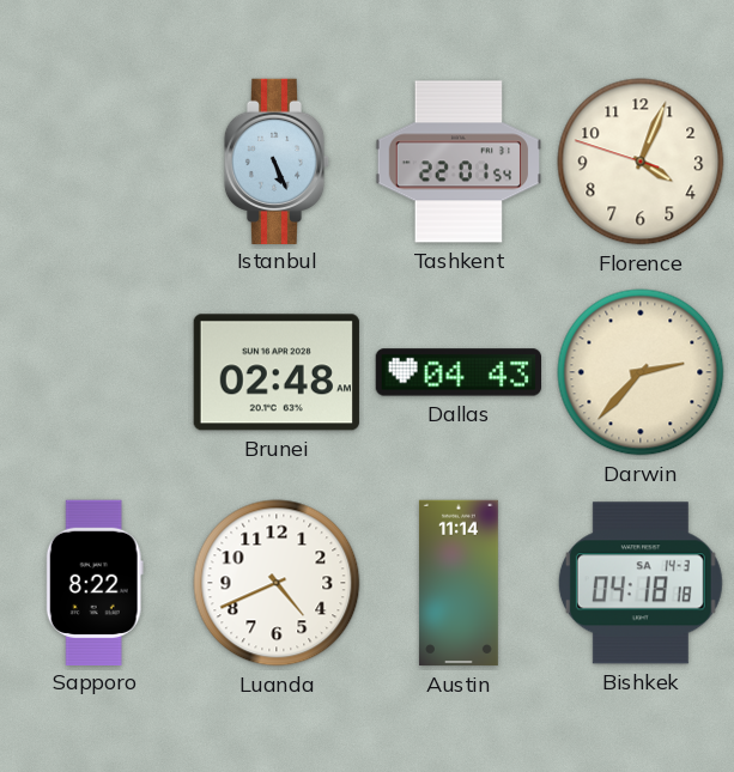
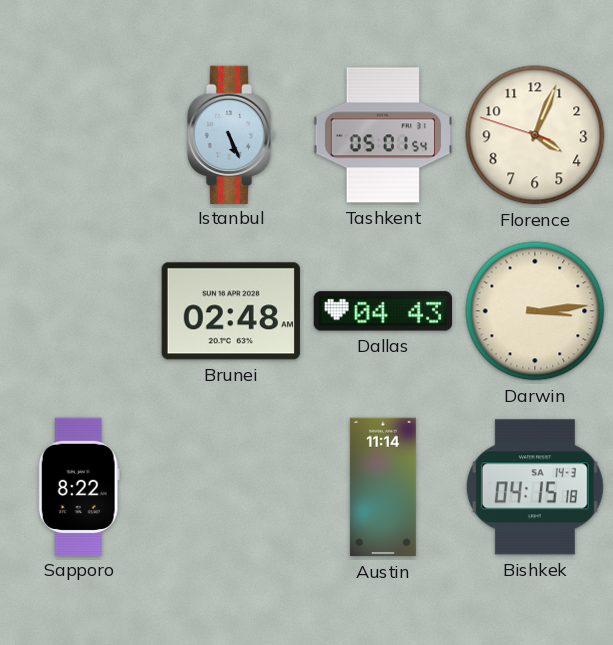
Tashkent: 22:01 -> 05:01
Darwin: 2:37 -> 3:14
Luanda: 4:41 -> none
Bishkek: 04:18 -> 04:15
